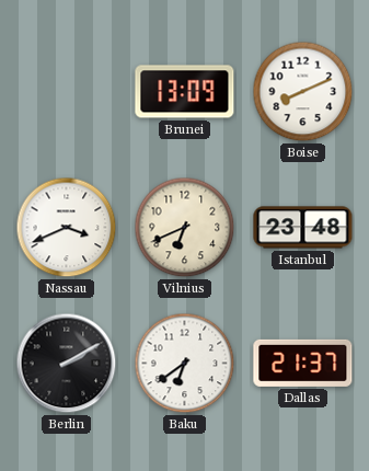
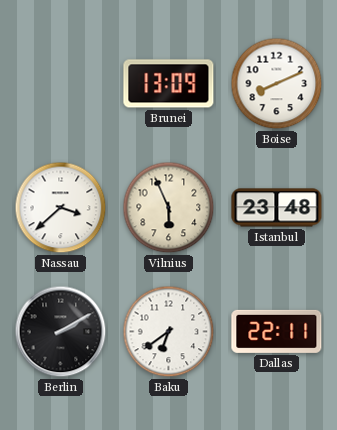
Nassau: 3:41 -> 3:38
Vilnius: 6:41 -> 5:56
Dallas: 21:37 -> 22:11
